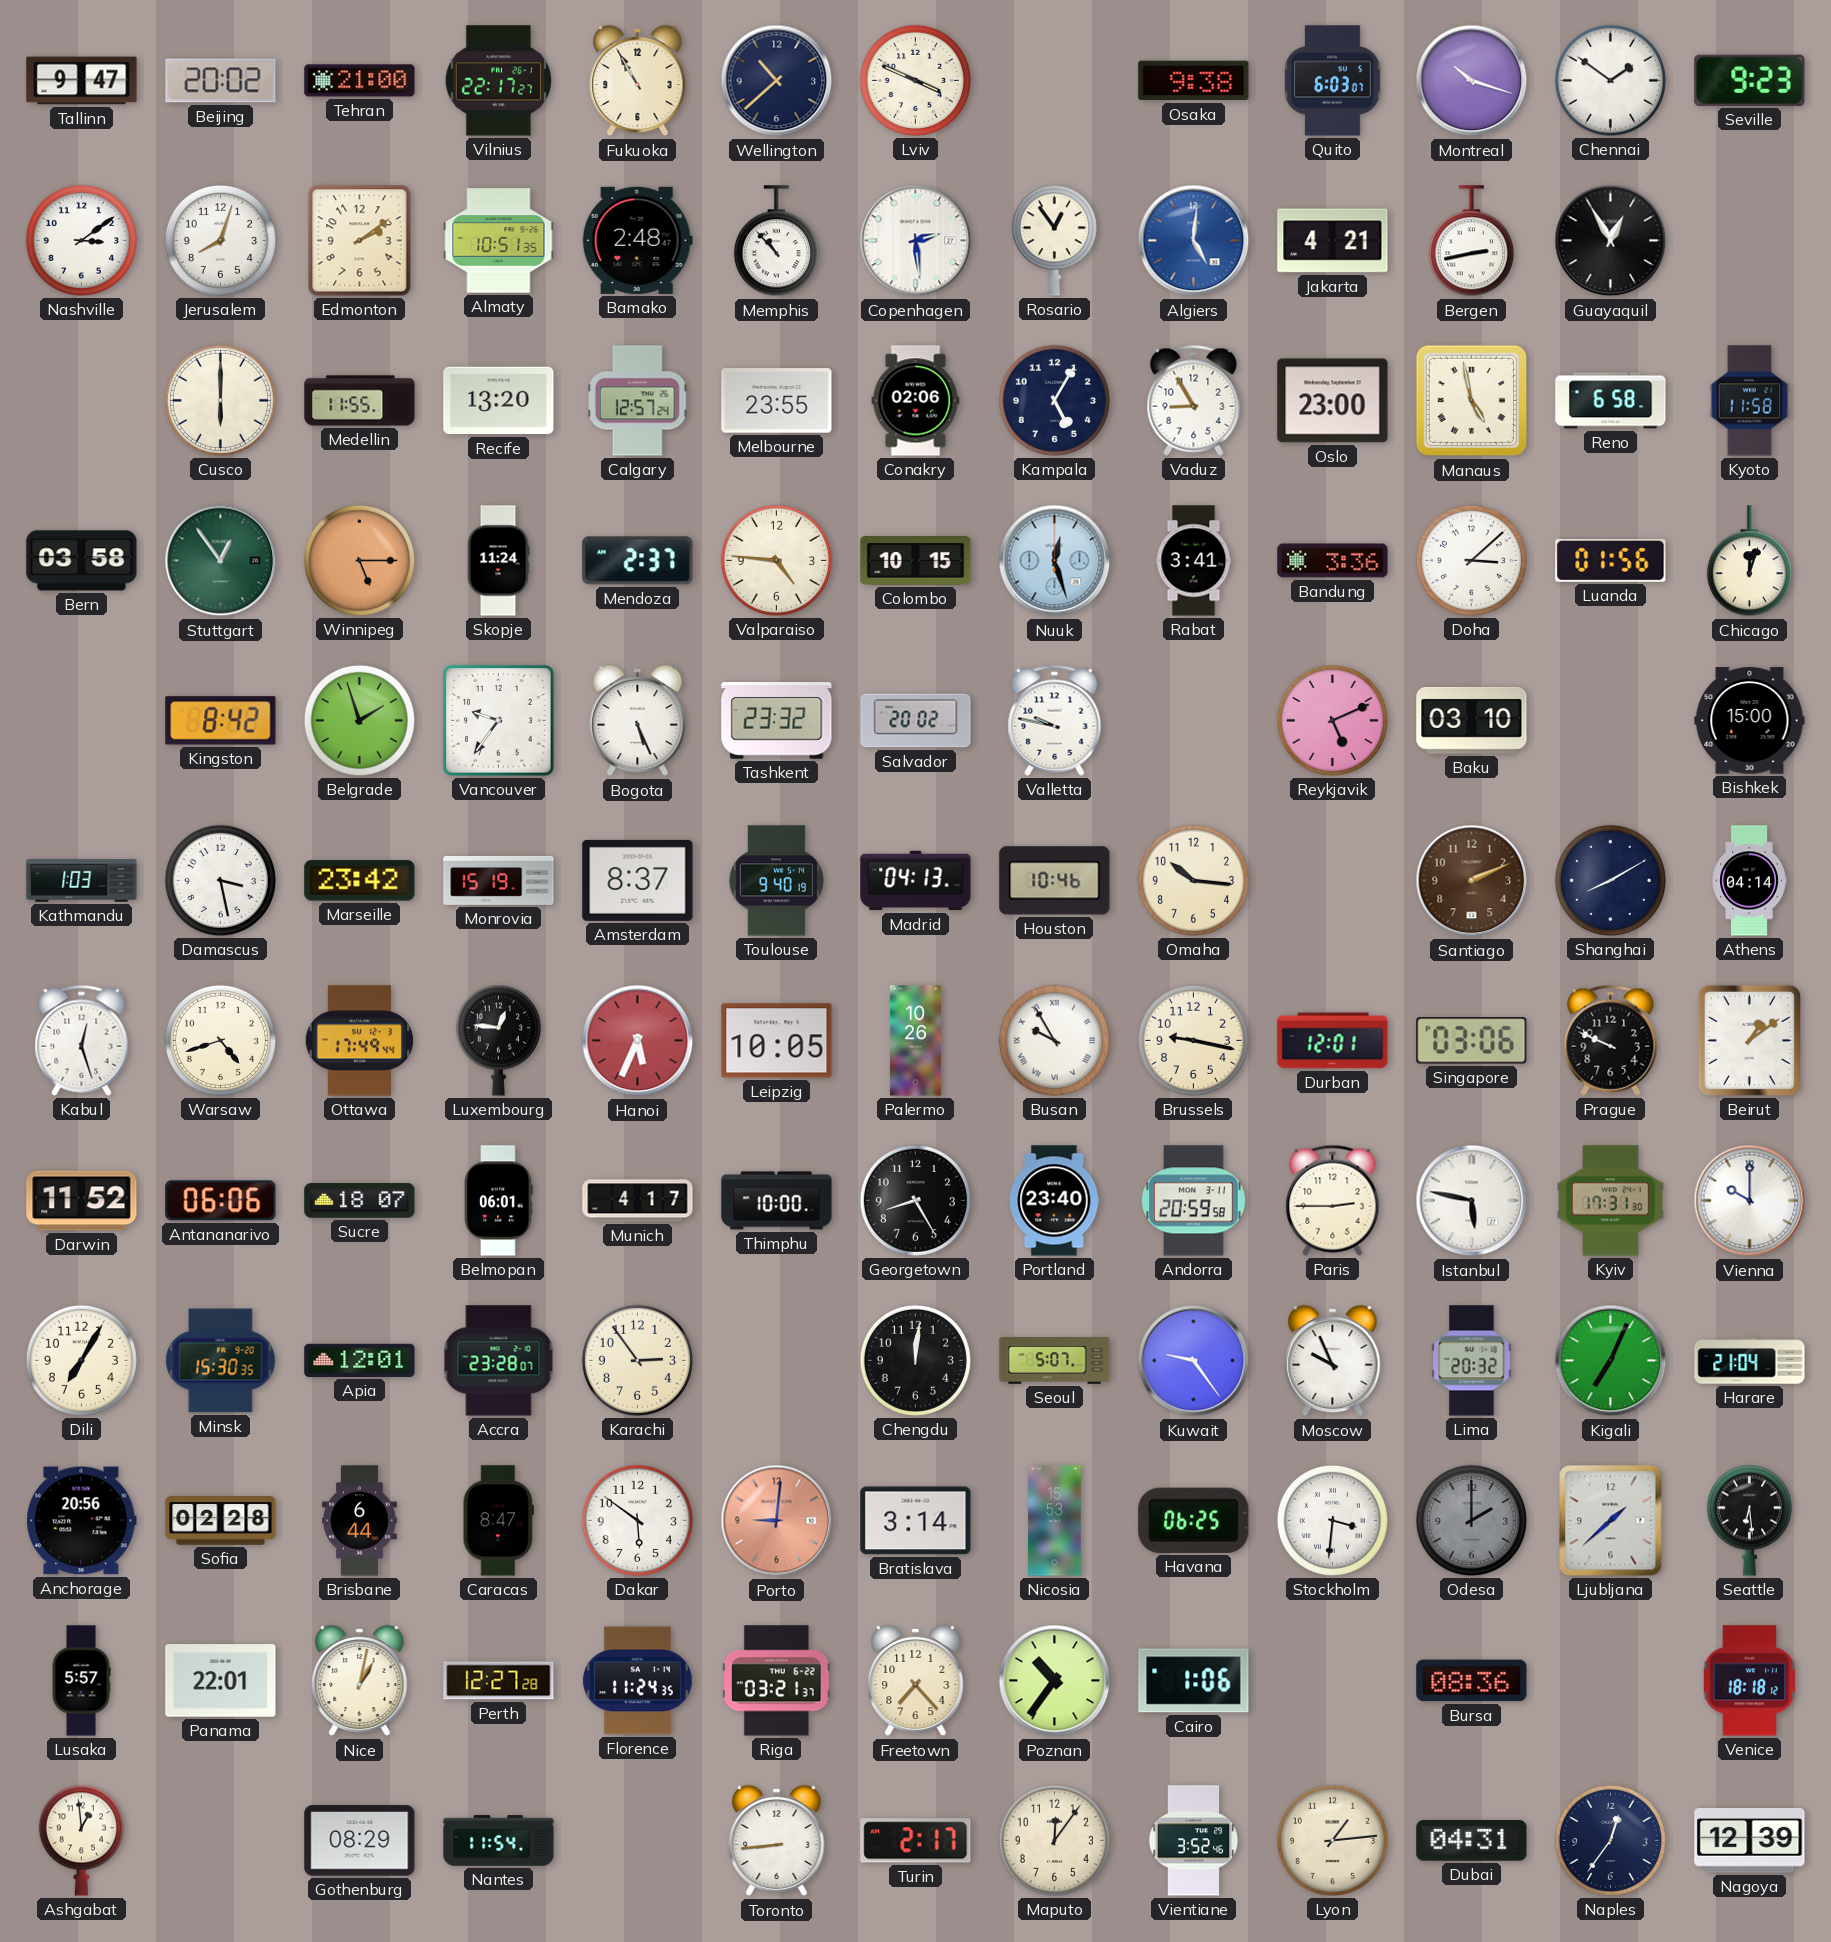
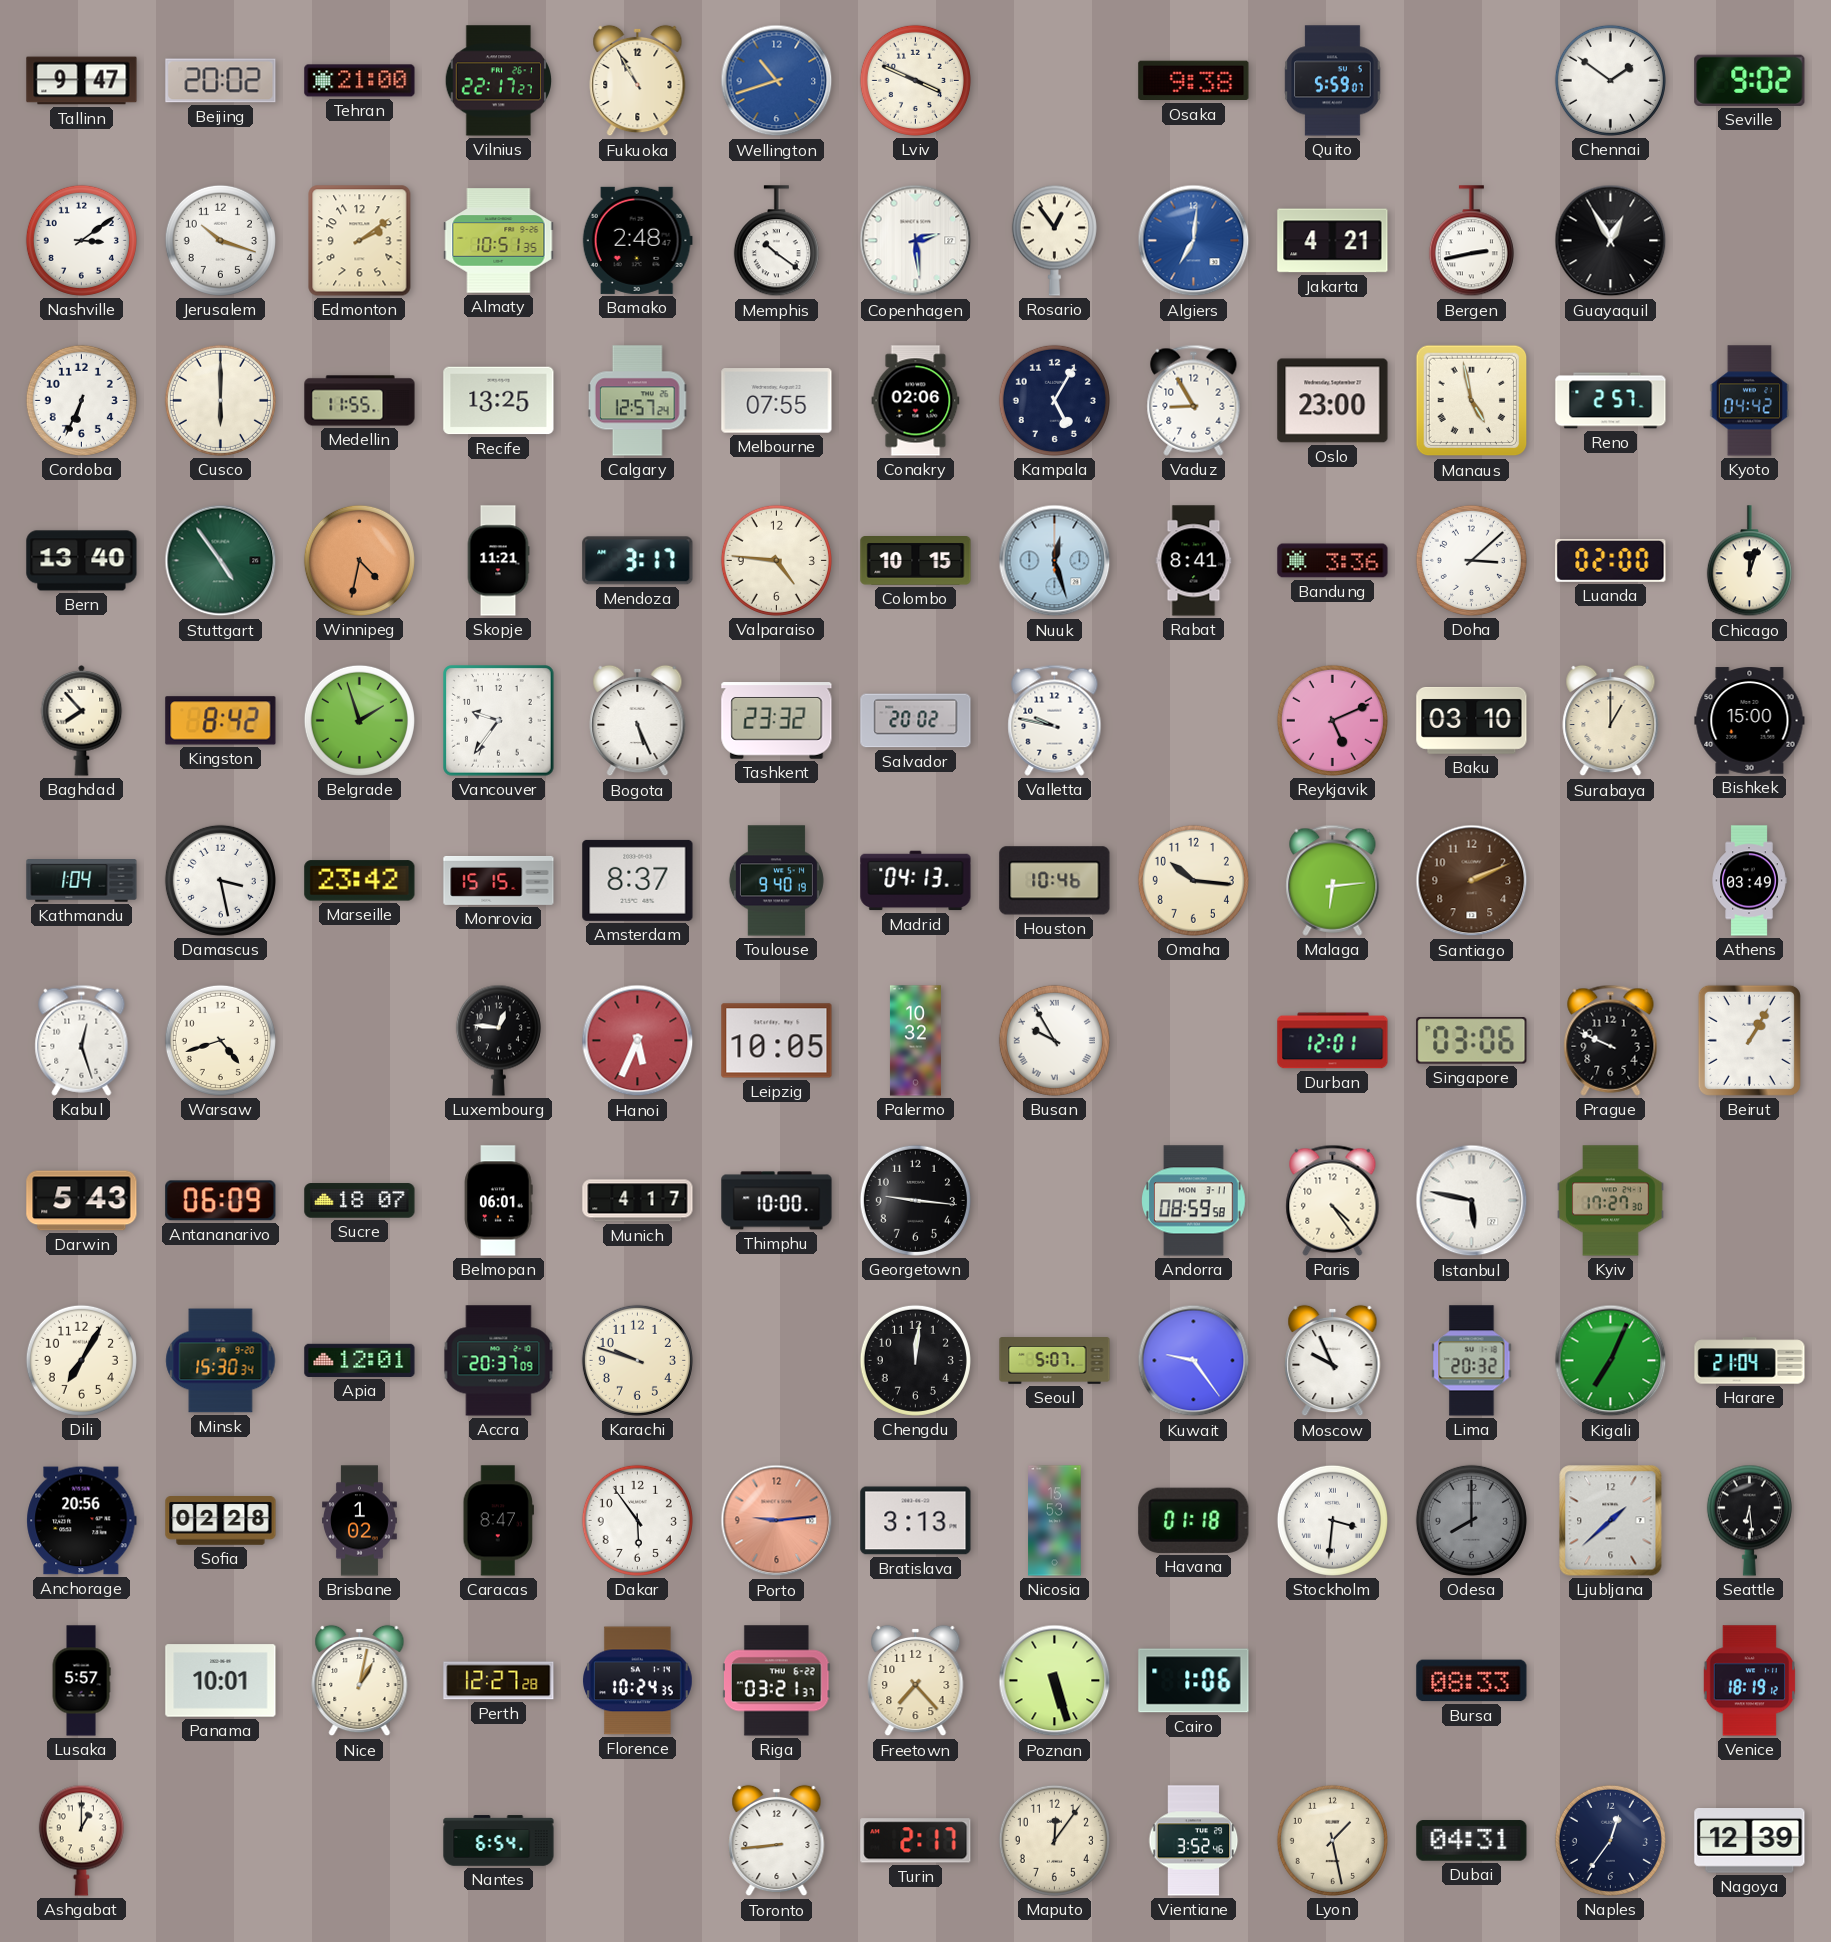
Wellington: 10:38 -> 10:42
Wellington dial: navy -> blue
Quito: 6:03 -> 5:59
Montreal: 10:18 -> none
Seville: 9:23 -> 9:02
Jerusalem: 8:03 -> 10:18
Memphis: 10:53 -> 10:21
Algiers: 5:01 -> 7:01
Cordoba: none -> 6:34
Recife: 13:20 -> 13:25
Melbourne: 23:55 -> 07:55
Reno: 6:58 -> 2:57
Kyoto: 11:58 -> 04:42
Bern: 03:58 -> 13:40
Stuttgart: 12:54 -> 4:54
Winnipeg: 5:15 -> 4:32
Skopje: 11:24 -> 11:21
Mendoza: 2:37 -> 3:17
Rabat: 3:41 -> 8:41
Luanda: 01:56 -> 02:00
Baghdad: none -> 7:53
Surabaya: none -> 1:00
Kathmandu: 1:03 -> 1:04
Monrovia: 15:19 -> 15:15
Malaga: none -> 6:14
Shanghai: 8:10 -> none
Athens: 04:14 -> 03:49
Ottawa: 17:49 -> none
Palermo: 10:26 -> 10:32
Brussels: 9:17 -> none
Beirut: 1:09 -> 1:05
Darwin: 11:52 -> 5:43
Antananarivo: 06:06 -> 06:09
Georgetown: 8:25 -> 9:16
Portland: 23:40 -> none
Andorra: 20:59 -> 08:59
Paris: 2:45 -> 4:24
Kyiv: 17:31 -> 17:27
Vienna: 10:00 -> none
Minsk: 15:30:35 -> 15:30:34
Accra: 23:28 -> 20:37
Karachi: 2:54 -> 9:48
Brisbane: 6:44 -> 1:02
Dakar: 5:51 -> 5:54
Porto: 9:01 -> 9:14
Bratislava: 3:14 -> 3:13
Havana: 06:25 -> 01:18
Odesa: 2:00 -> 8:00
Panama: 22:01 -> 10:01
Florence: 11:24 -> 10:24
Poznan: 10:36 -> 5:27
Bursa: 08:36 -> 08:33
Venice: 18:18 -> 18:19
Ashgabat: 12:59 -> 1:00
Gothenburg: 08:29 -> none
Nantes: 11:54 -> 6:54
Lyon: 1:14 -> 1:28
